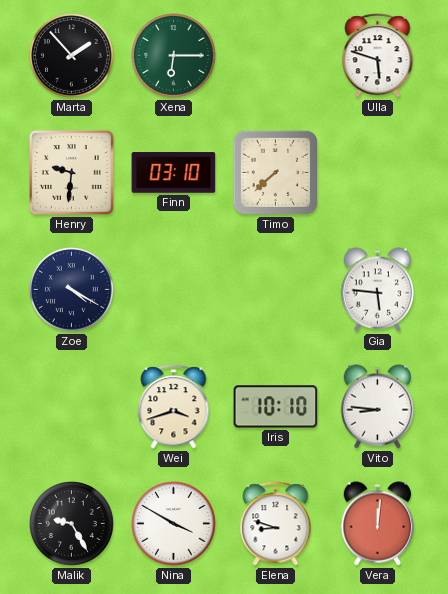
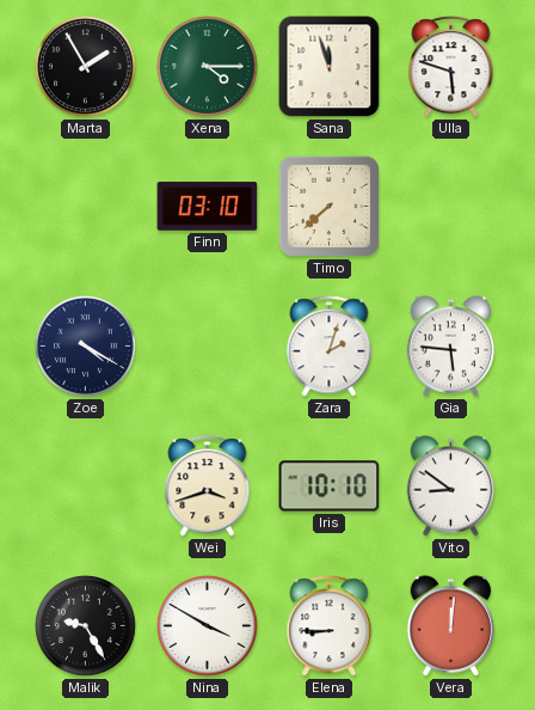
Marta: 1:53 -> 1:55
Xena: 6:15 -> 4:15
Sana: none -> 11:57
Henry: 9:31 -> none
Zara: none -> 2:03
Vito: 8:46 -> 8:51
Elena: 8:48 -> 8:45
